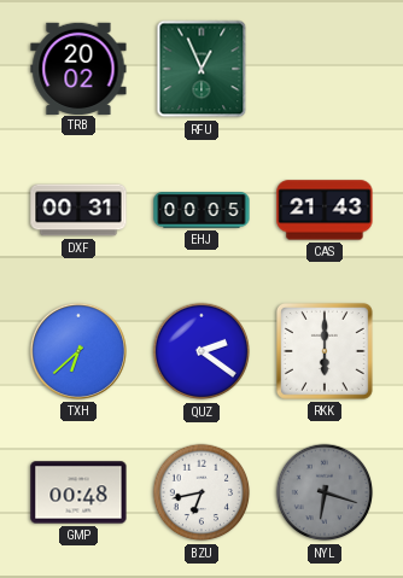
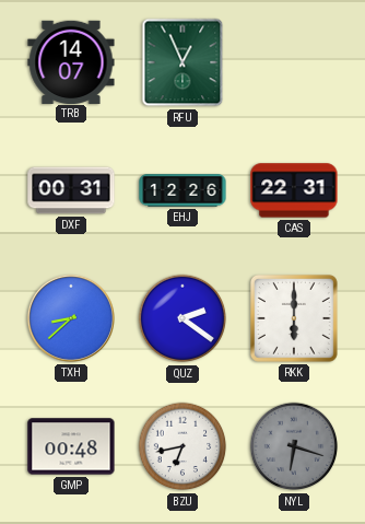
TRB: 20:02 -> 14:07
EHJ: 00:05 -> 12:26
CAS: 21:43 -> 22:31
TXH: 6:38 -> 8:38
